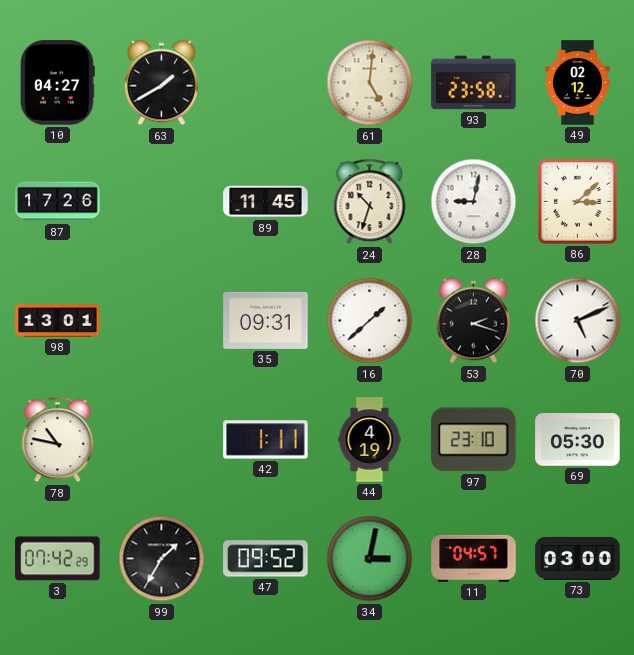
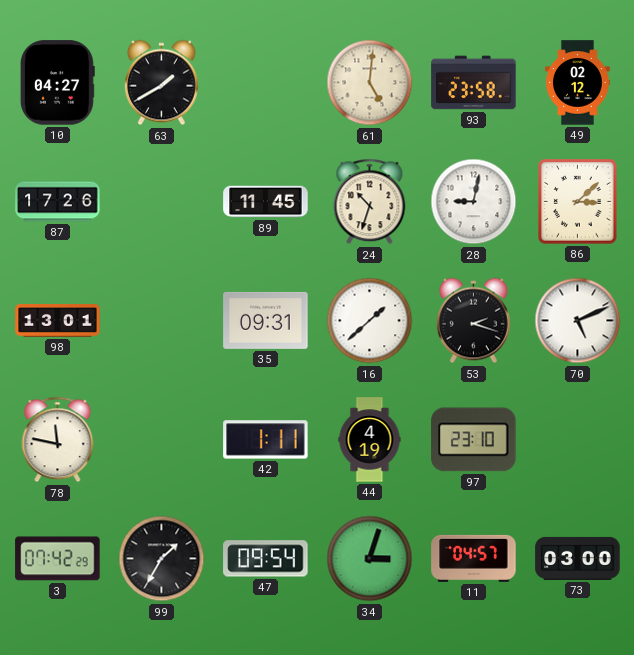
78: 10:47 -> 11:47
69: 05:30 -> none
47: 09:52 -> 09:54
34: 3:02 -> 3:03
